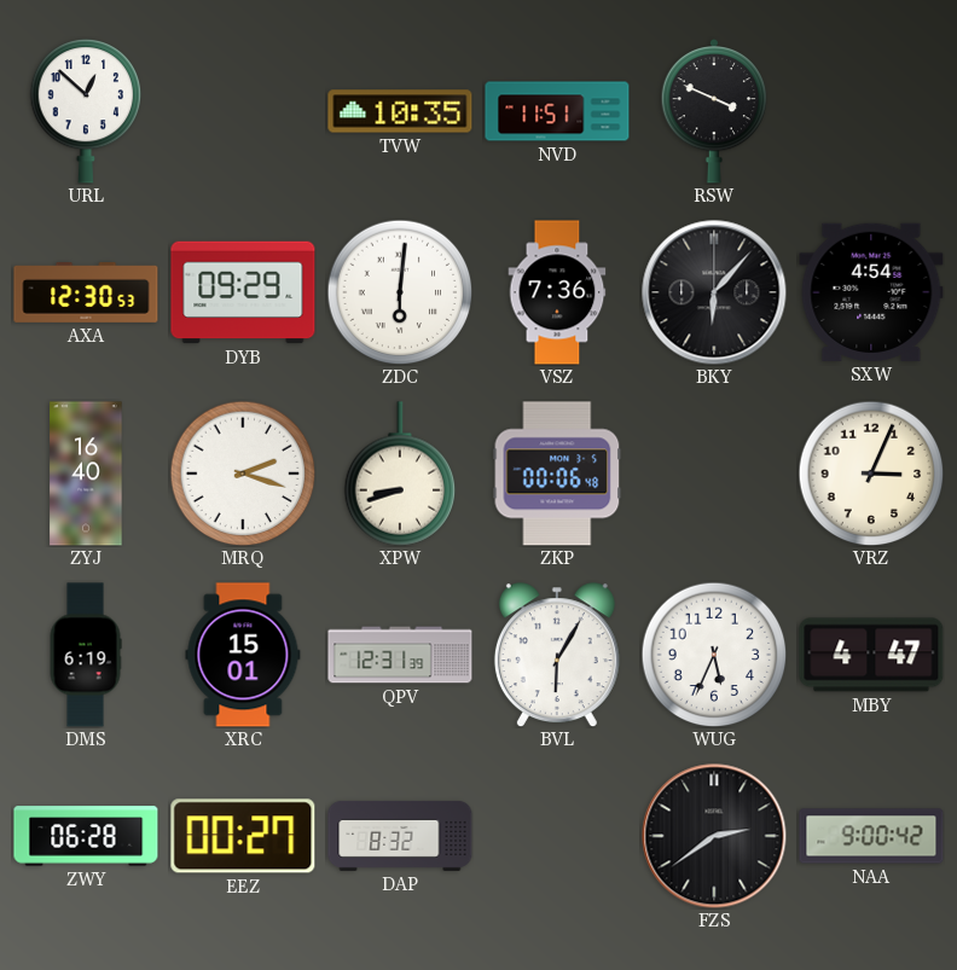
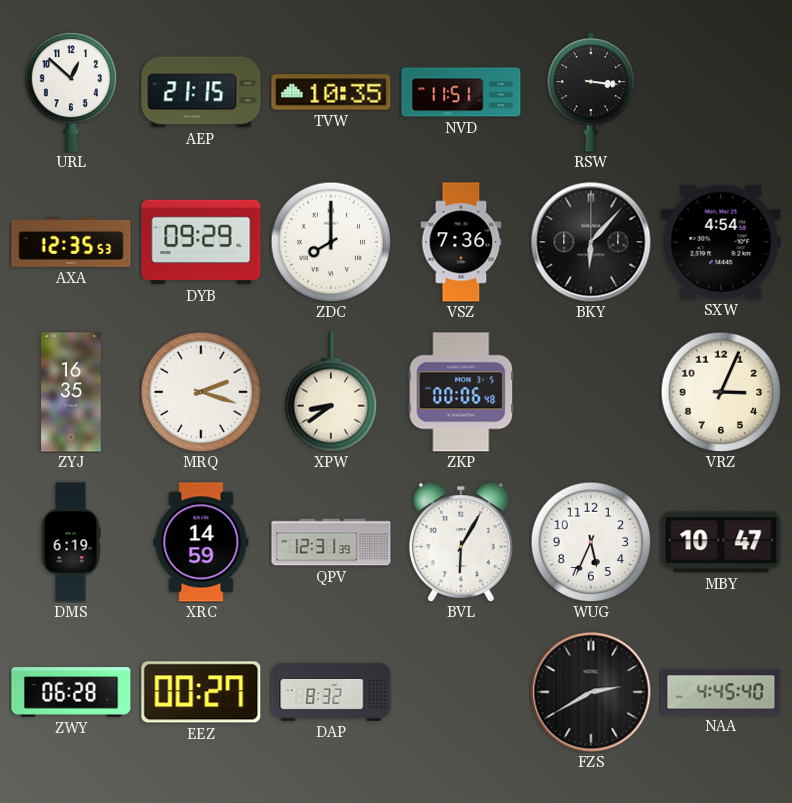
AEP: none -> 21:15
RSW: 3:49 -> 3:16
AXA: 12:30 -> 12:35
ZDC: 6:01 -> 8:00
ZYJ: 16:40 -> 16:35
XPW: 8:42 -> 8:39
XRC: 15:01 -> 14:59
MBY: 4:47 -> 10:47
FZS: 2:39 -> 2:40
NAA: 9:00 -> 4:45
